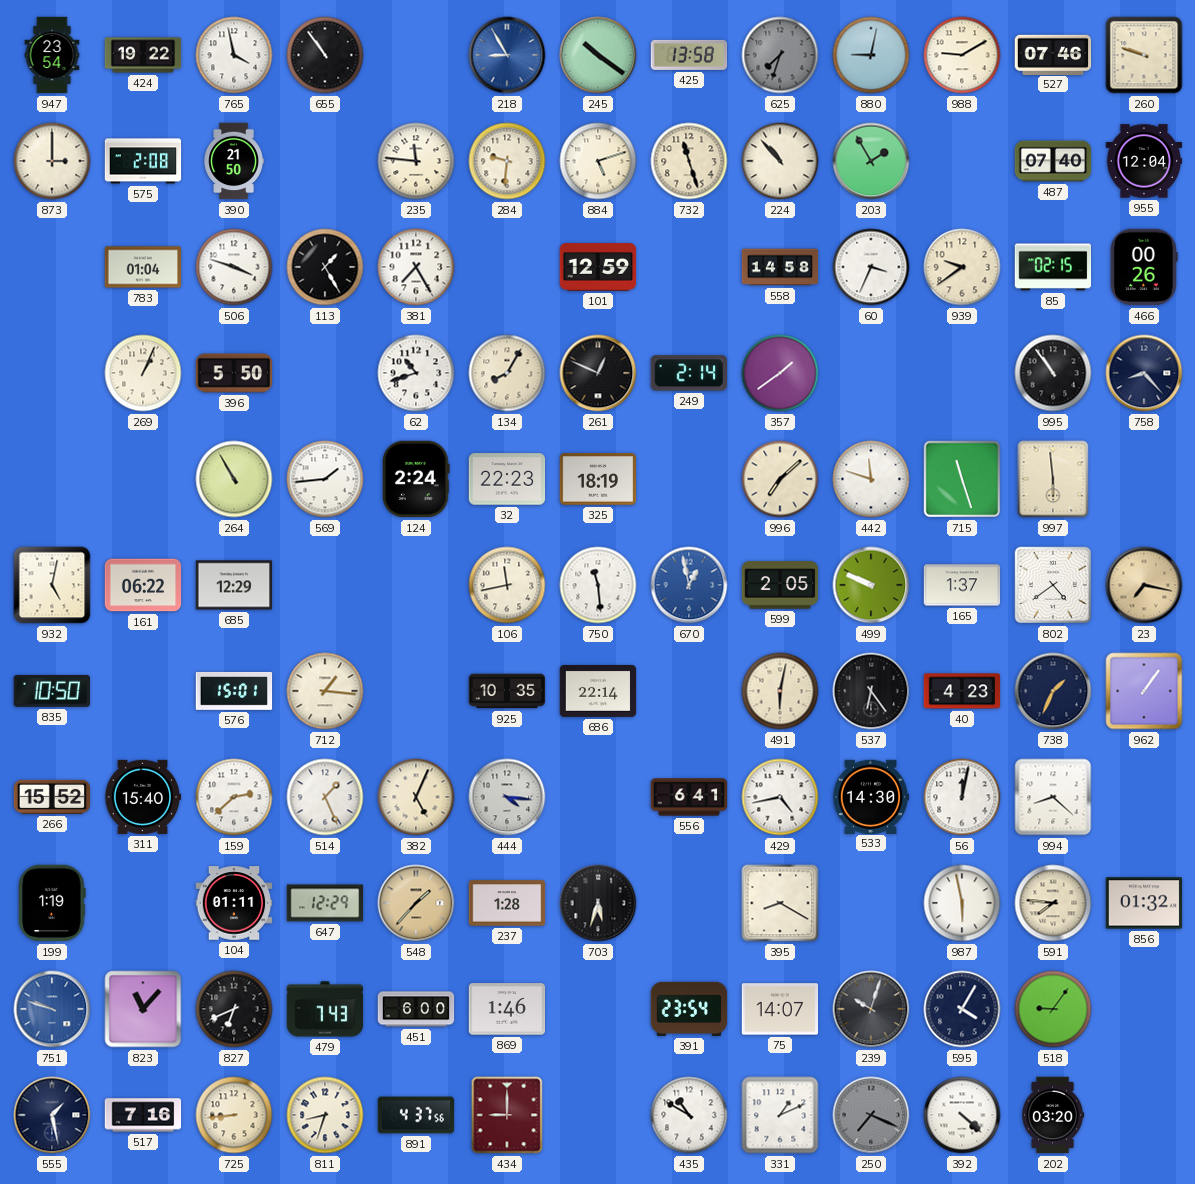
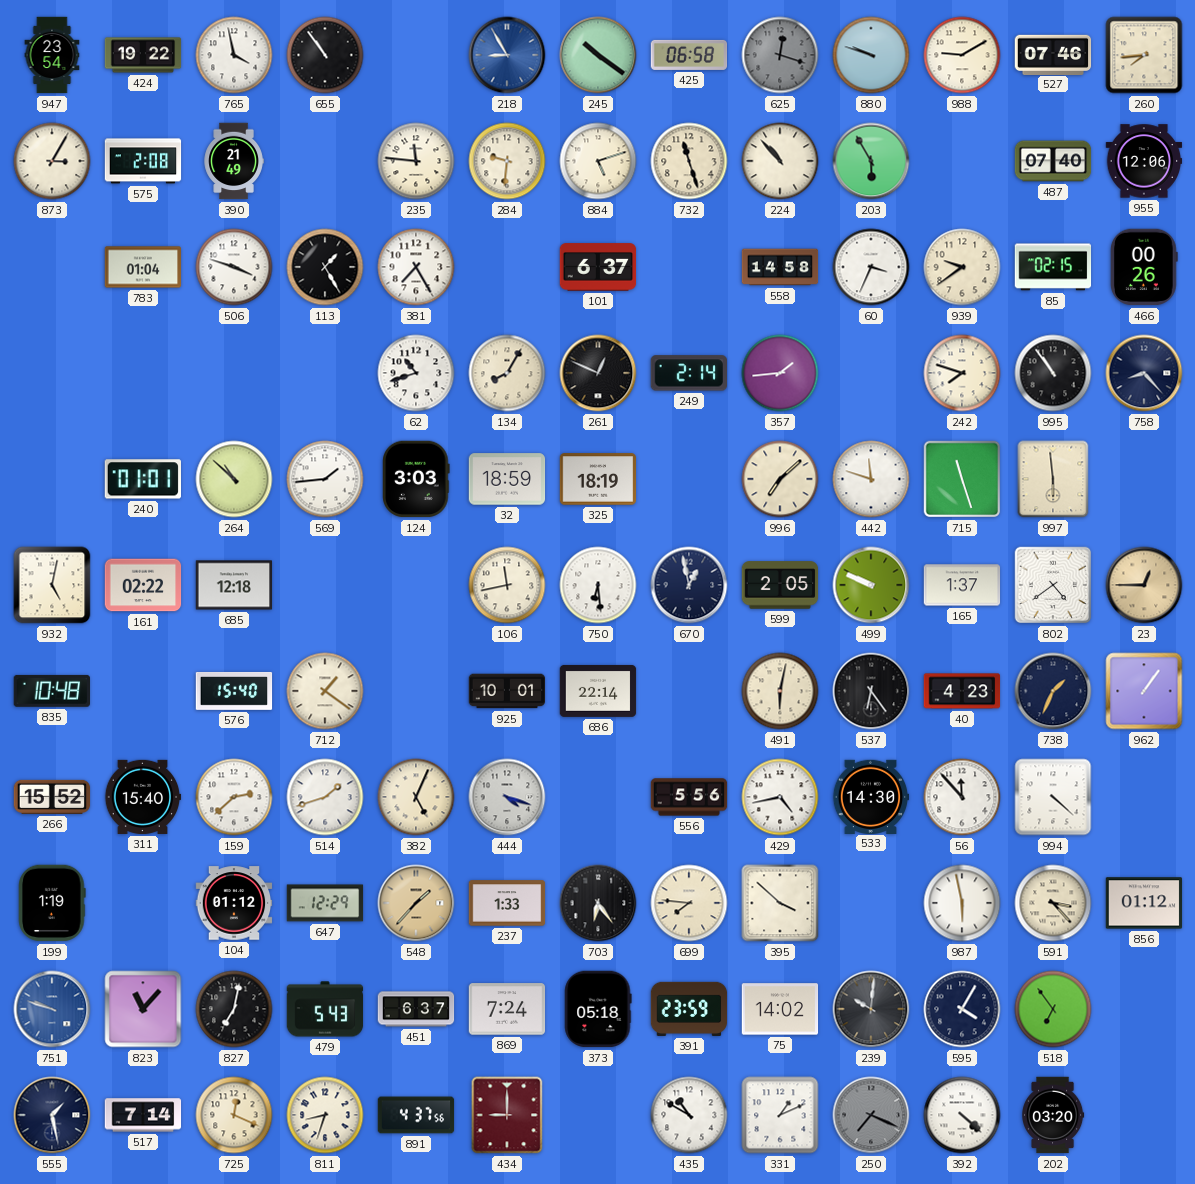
425: 13:58 -> 06:58
625: 7:33 -> 12:18
880: 9:02 -> 9:48
260: 9:48 -> 7:44
873: 3:00 -> 3:05
390: 21:50 -> 21:49
203: 1:55 -> 5:55
955: 12:04 -> 12:06
101: 12:59 -> 6:37
269: 1:04 -> none
396: 5:50 -> none
357: 1:39 -> 1:44
242: none -> 7:48
240: none -> 01:01
264: 10:55 -> 10:52
124: 2:24 -> 3:03
32: 22:23 -> 18:59
161: 06:22 -> 02:22
685: 12:29 -> 12:18
750: 11:29 -> 6:29
670 dial: blue -> navy
23: 7:17 -> 12:45
835: 10:50 -> 10:48
576: 15:01 -> 15:40
712: 1:16 -> 1:21
925: 10:35 -> 10:01
514: 1:26 -> 1:42
444: 4:16 -> 4:18
556: 6:41 -> 5:56
56: 12:02 -> 11:53
994: 8:22 -> 4:22
104: 01:11 -> 01:12
237: 1:28 -> 1:33
703: 5:33 -> 6:24
699: none -> 7:46
395: 8:20 -> 3:52
591: 7:46 -> 3:23
856: 01:32 -> 01:12
827: 6:41 -> 7:02
479: 7:43 -> 5:43
451: 6:00 -> 6:37
869: 1:46 -> 7:24
373: none -> 05:18
391: 23:54 -> 23:59
75: 14:07 -> 14:02
239: 10:03 -> 10:01
518: 9:06 -> 6:54
517: 7:16 -> 7:14
725: 8:44 -> 12:19
